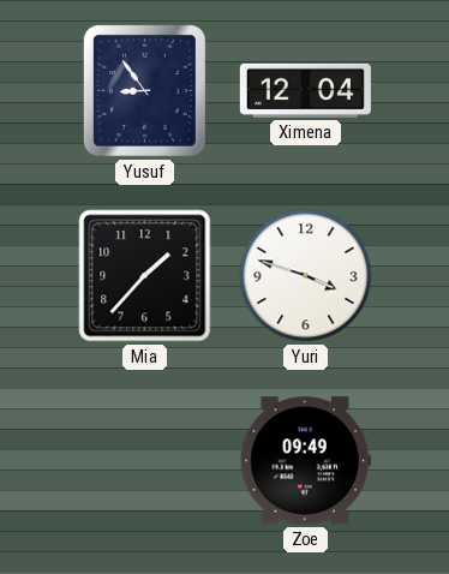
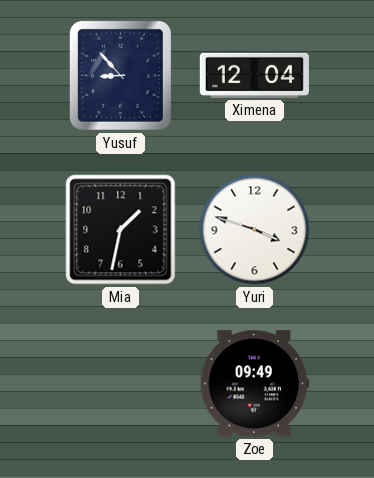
Yusuf: 8:54 -> 8:53
Mia: 1:37 -> 1:32
